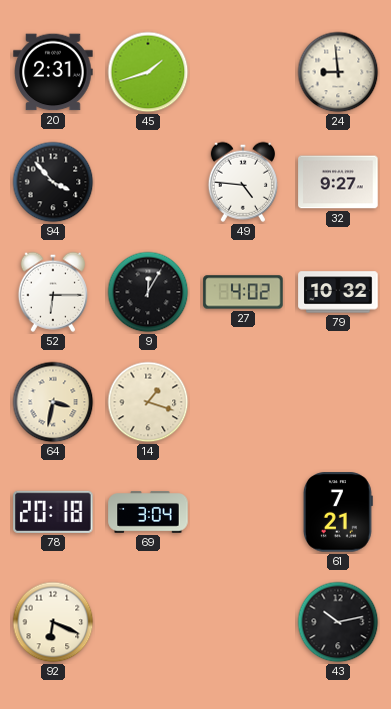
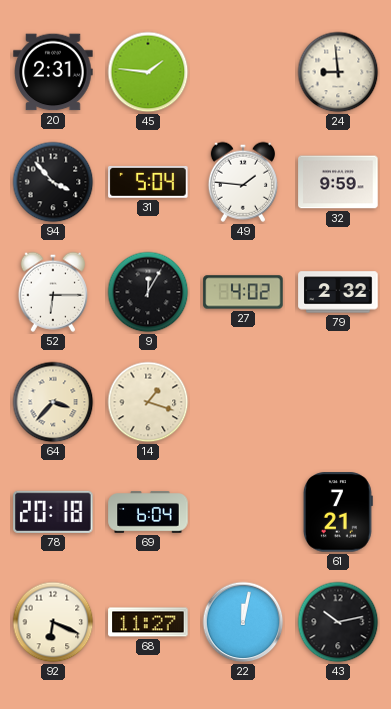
45: 1:42 -> 1:46
31: none -> 5:04
49: 4:46 -> 1:46
32: 9:27 -> 9:59
79: 10:32 -> 2:32
64: 3:32 -> 3:37
69: 3:04 -> 6:04
68: none -> 11:27
22: none -> 12:02
